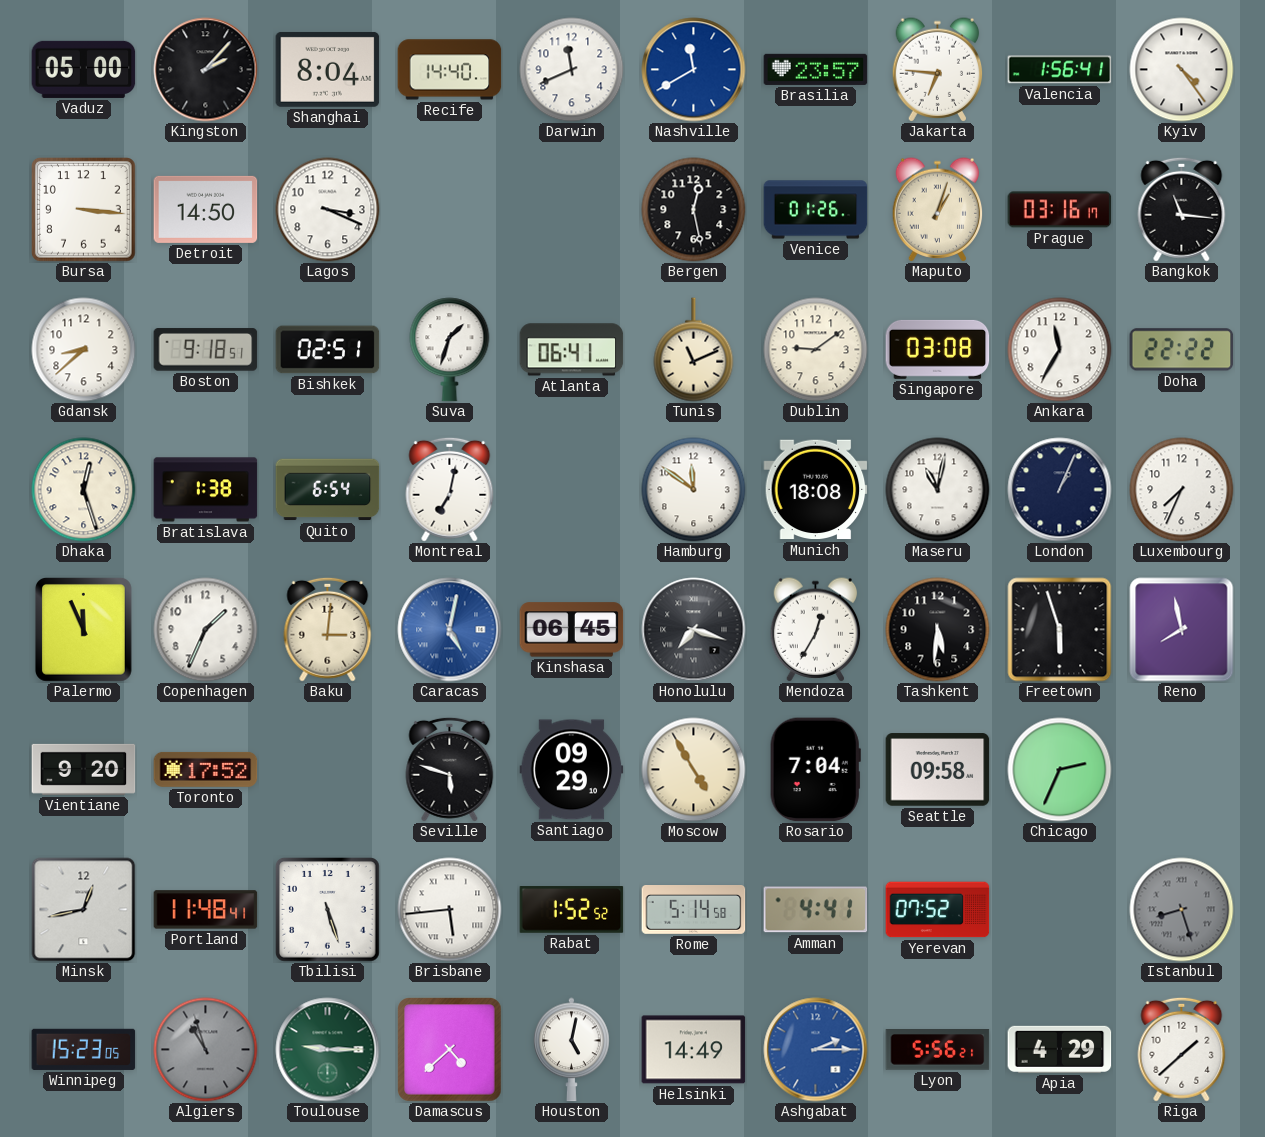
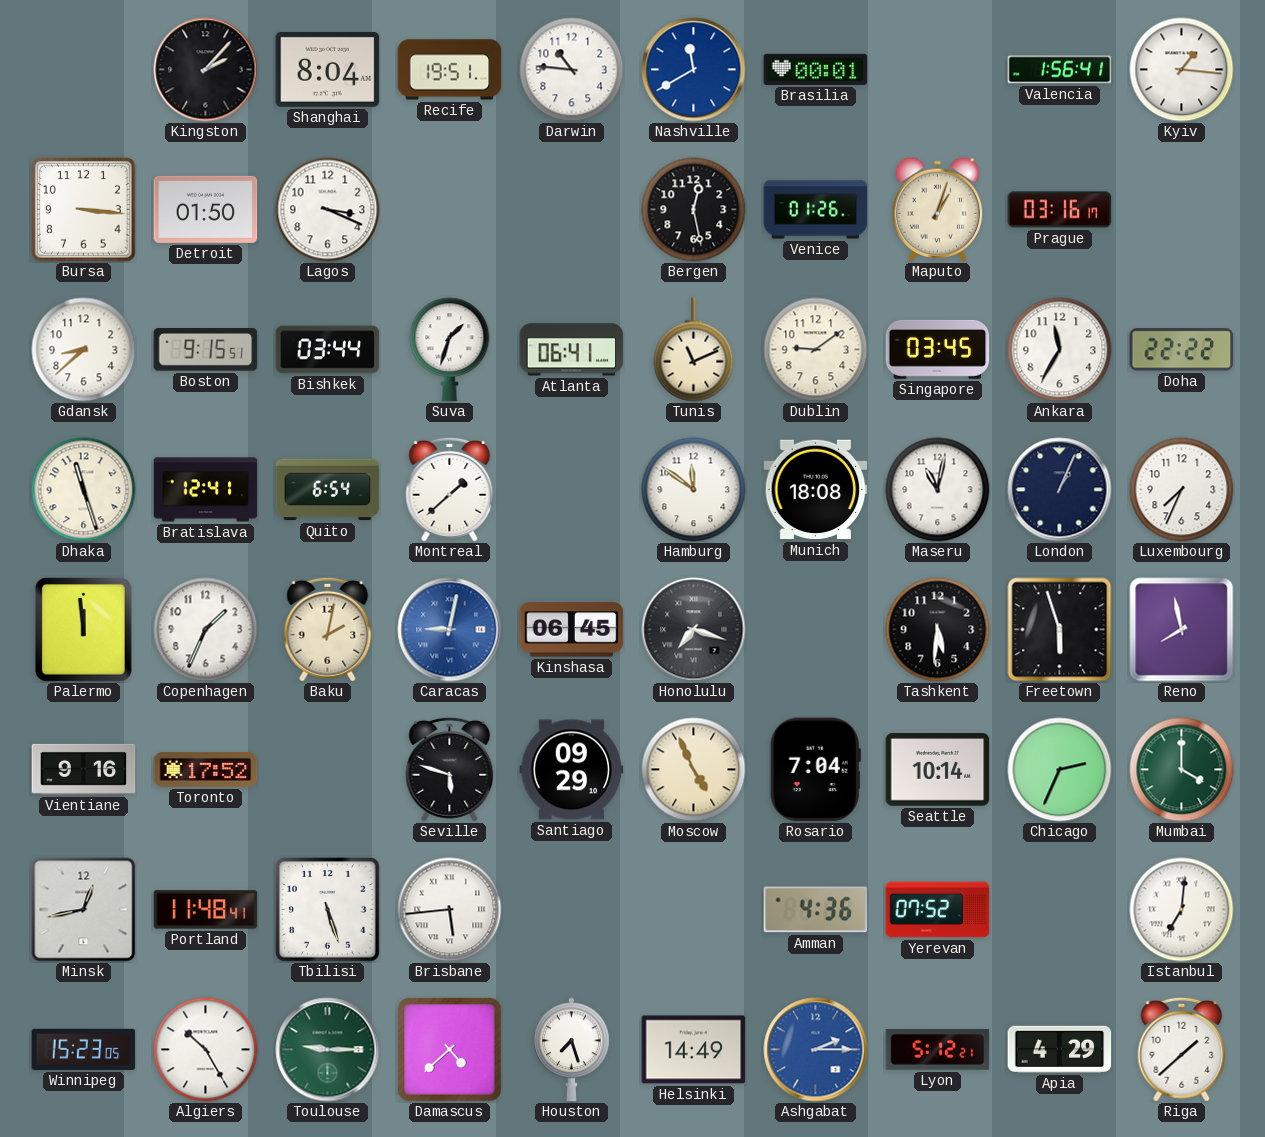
Vaduz: 05:00 -> none
Recife: 14:40 -> 19:51
Darwin: 11:41 -> 10:46
Brasilia: 23:57 -> 00:01
Jakarta: 6:46 -> none
Kyiv: 4:24 -> 1:16
Detroit: 14:50 -> 01:50
Bangkok: 11:16 -> none
Boston: 9:18 -> 9:15
Bishkek: 02:51 -> 03:44
Singapore: 03:08 -> 03:45
Dhaka: 12:27 -> 11:27
Bratislava: 1:38 -> 12:41
Montreal: 7:02 -> 1:38
Palermo: 11:56 -> 11:59
Baku: 3:01 -> 2:02
Caracas: 5:02 -> 9:02
Mendoza: 12:35 -> none
Vientiane: 9:20 -> 9:16
Moscow: 4:55 -> 4:56
Seattle: 09:58 -> 10:14
Mumbai: none -> 4:00
Rabat: 1:52 -> none
Rome: 5:14 -> none
Amman: 4:41 -> 4:36
Istanbul: 8:27 -> 7:01
Istanbul dial: grey -> white
Algiers: 10:57 -> 10:25
Algiers dial: grey -> white
Houston: 5:02 -> 7:27
Lyon: 5:56 -> 5:12
